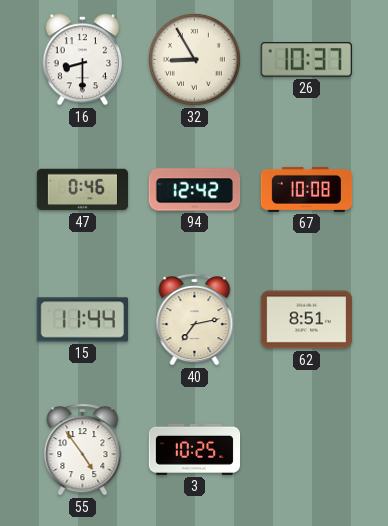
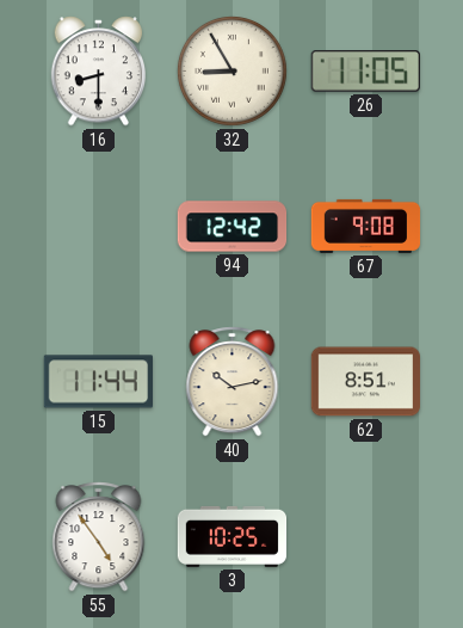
26: 10:37 -> 11:05
47: 0:46 -> none
67: 10:08 -> 9:08
40: 7:13 -> 10:13
